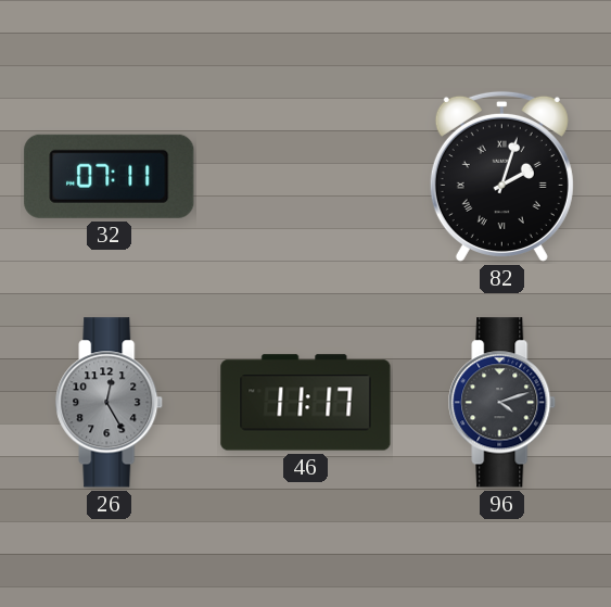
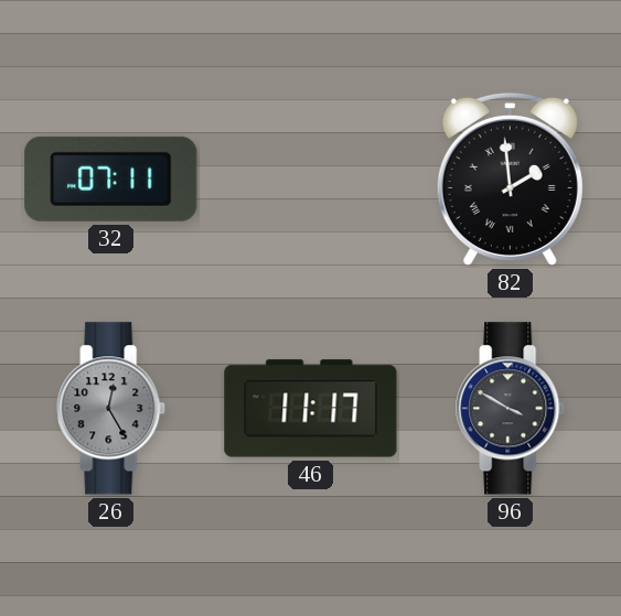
82: 2:03 -> 1:59
96: 4:12 -> 3:50
